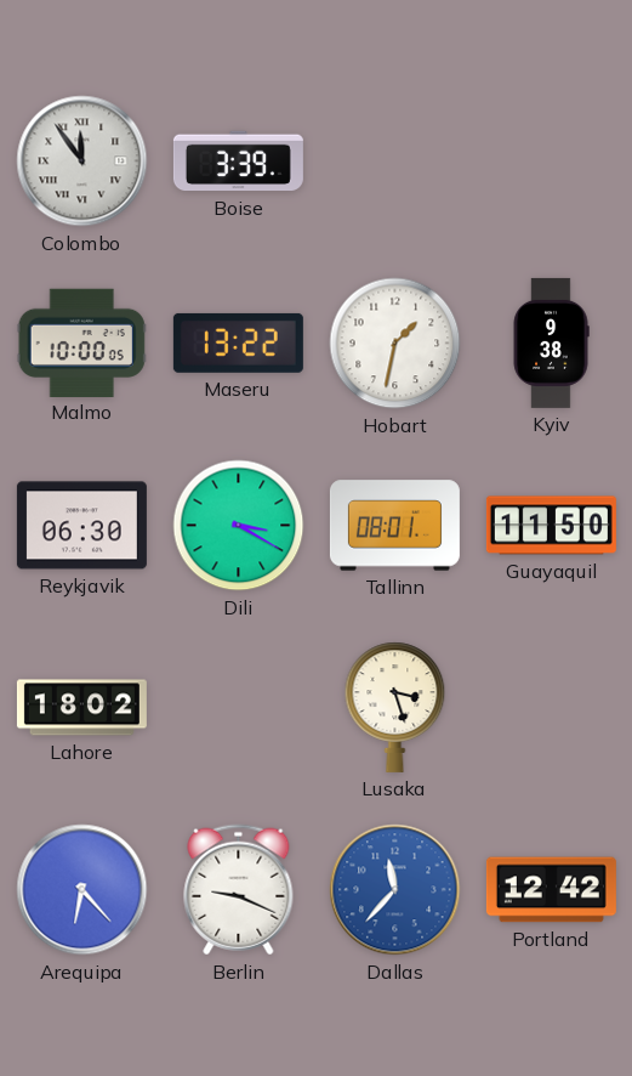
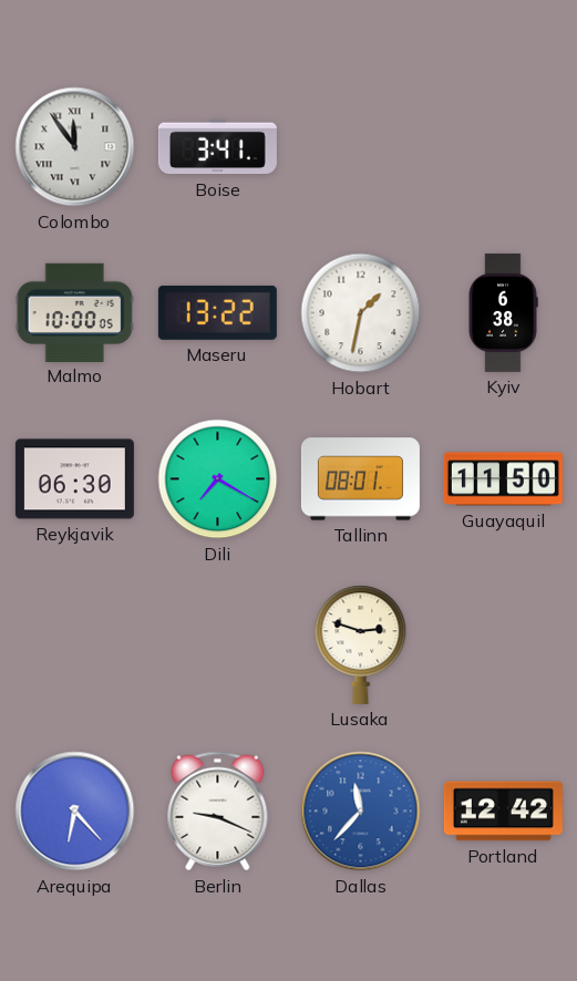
Boise: 3:39 -> 3:41
Kyiv: 9:38 -> 6:38
Dili: 3:20 -> 7:20
Lahore: 18:02 -> none
Lusaka: 3:27 -> 2:48
